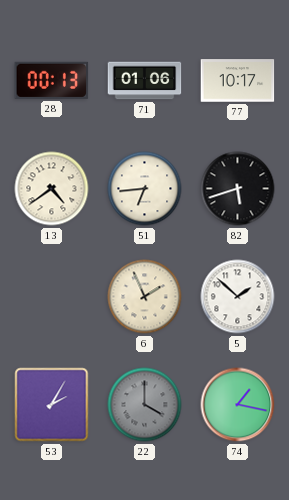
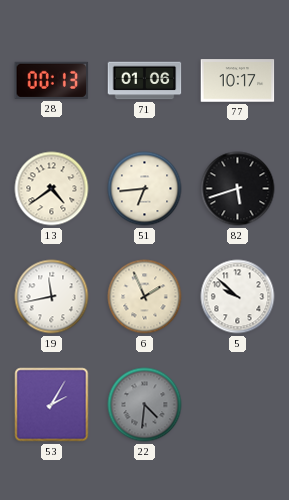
19: none -> 11:43
5: 1:52 -> 9:52
22: 4:00 -> 4:31
74: 1:17 -> none
